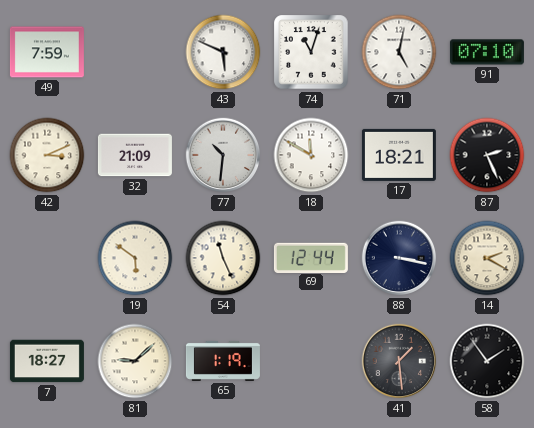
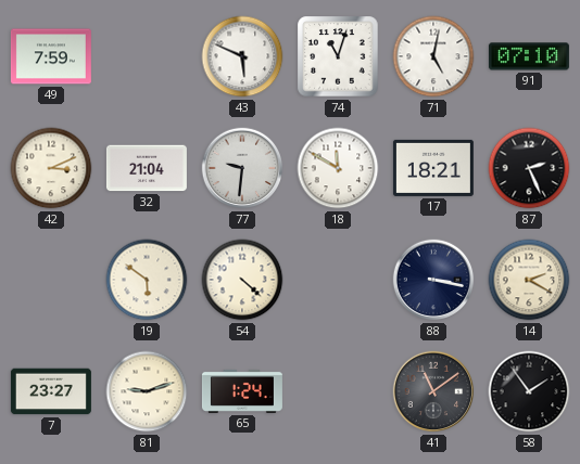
32: 21:09 -> 21:04
77: 10:31 -> 9:31
54: 11:26 -> 4:22
69: 12:44 -> none
7: 18:27 -> 23:27
81: 9:08 -> 9:12
65: 1:19 -> 1:24
41: 1:29 -> 11:09
